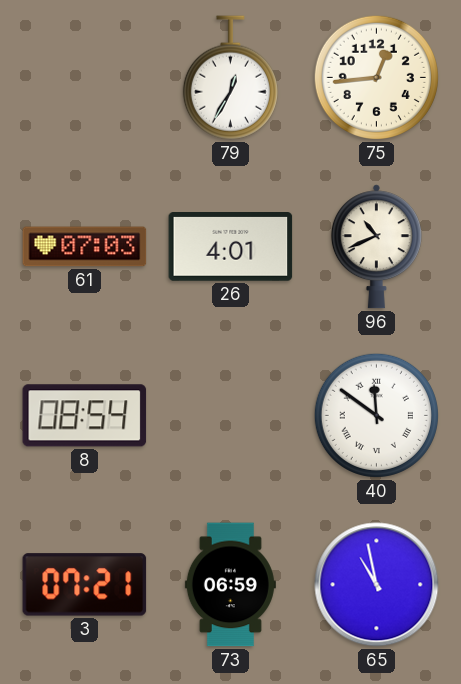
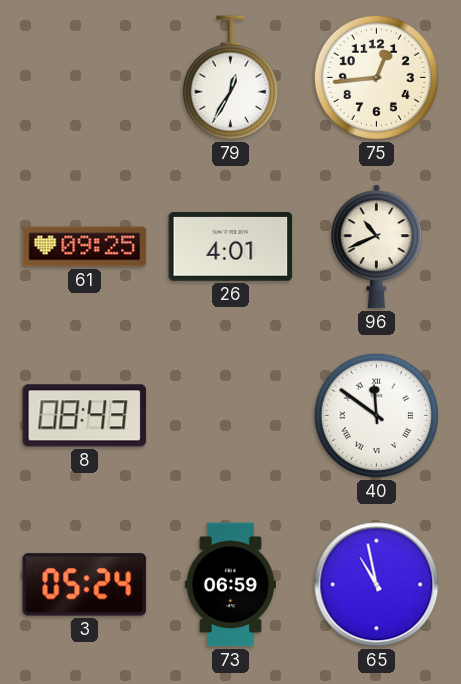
61: 07:03 -> 09:25
8: 08:54 -> 08:43
3: 07:21 -> 05:24
